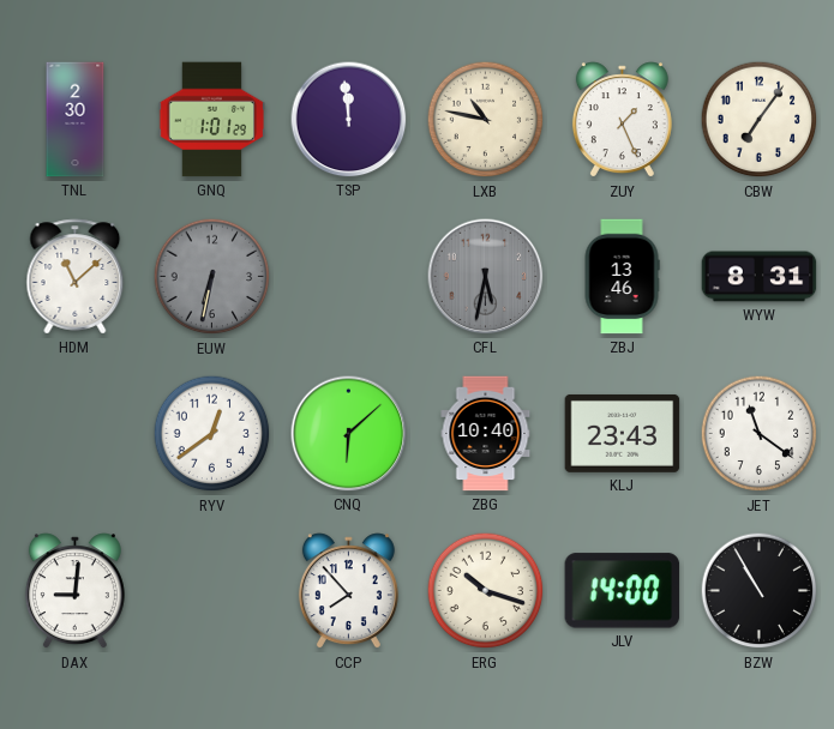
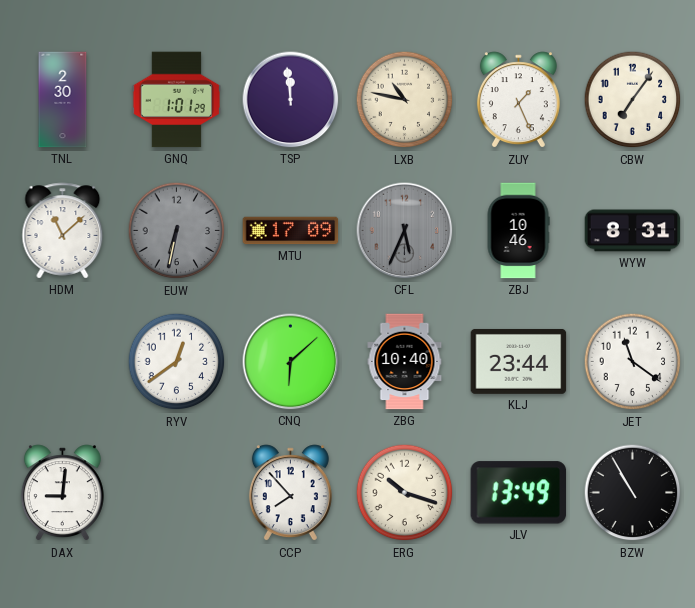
MTU: none -> 17:09
CFL: 5:32 -> 5:34
ZBJ: 13:46 -> 10:46
KLJ: 23:43 -> 23:44
JLV: 14:00 -> 13:49
